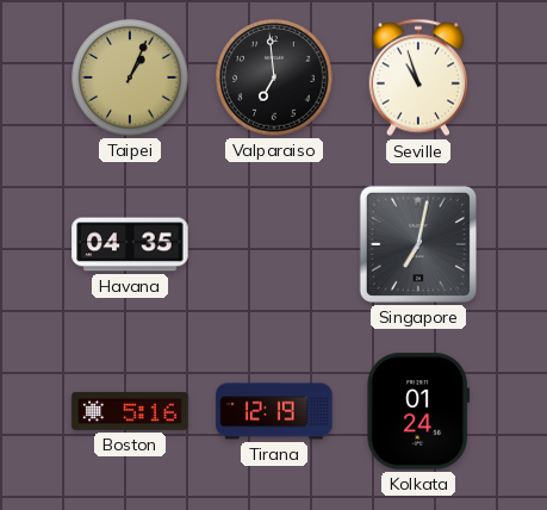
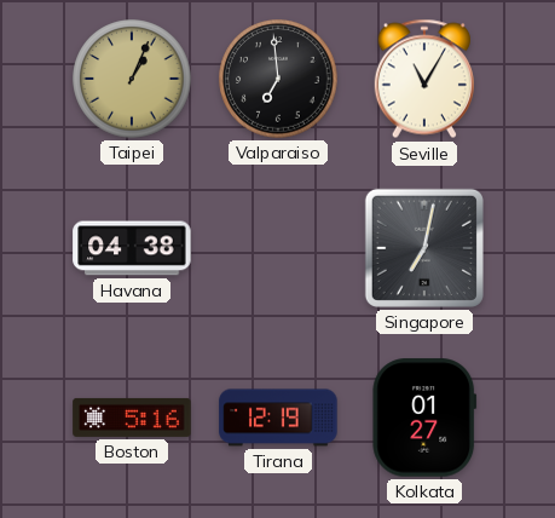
Seville: 10:57 -> 11:05
Havana: 04:35 -> 04:38
Kolkata: 01:24 -> 01:27
